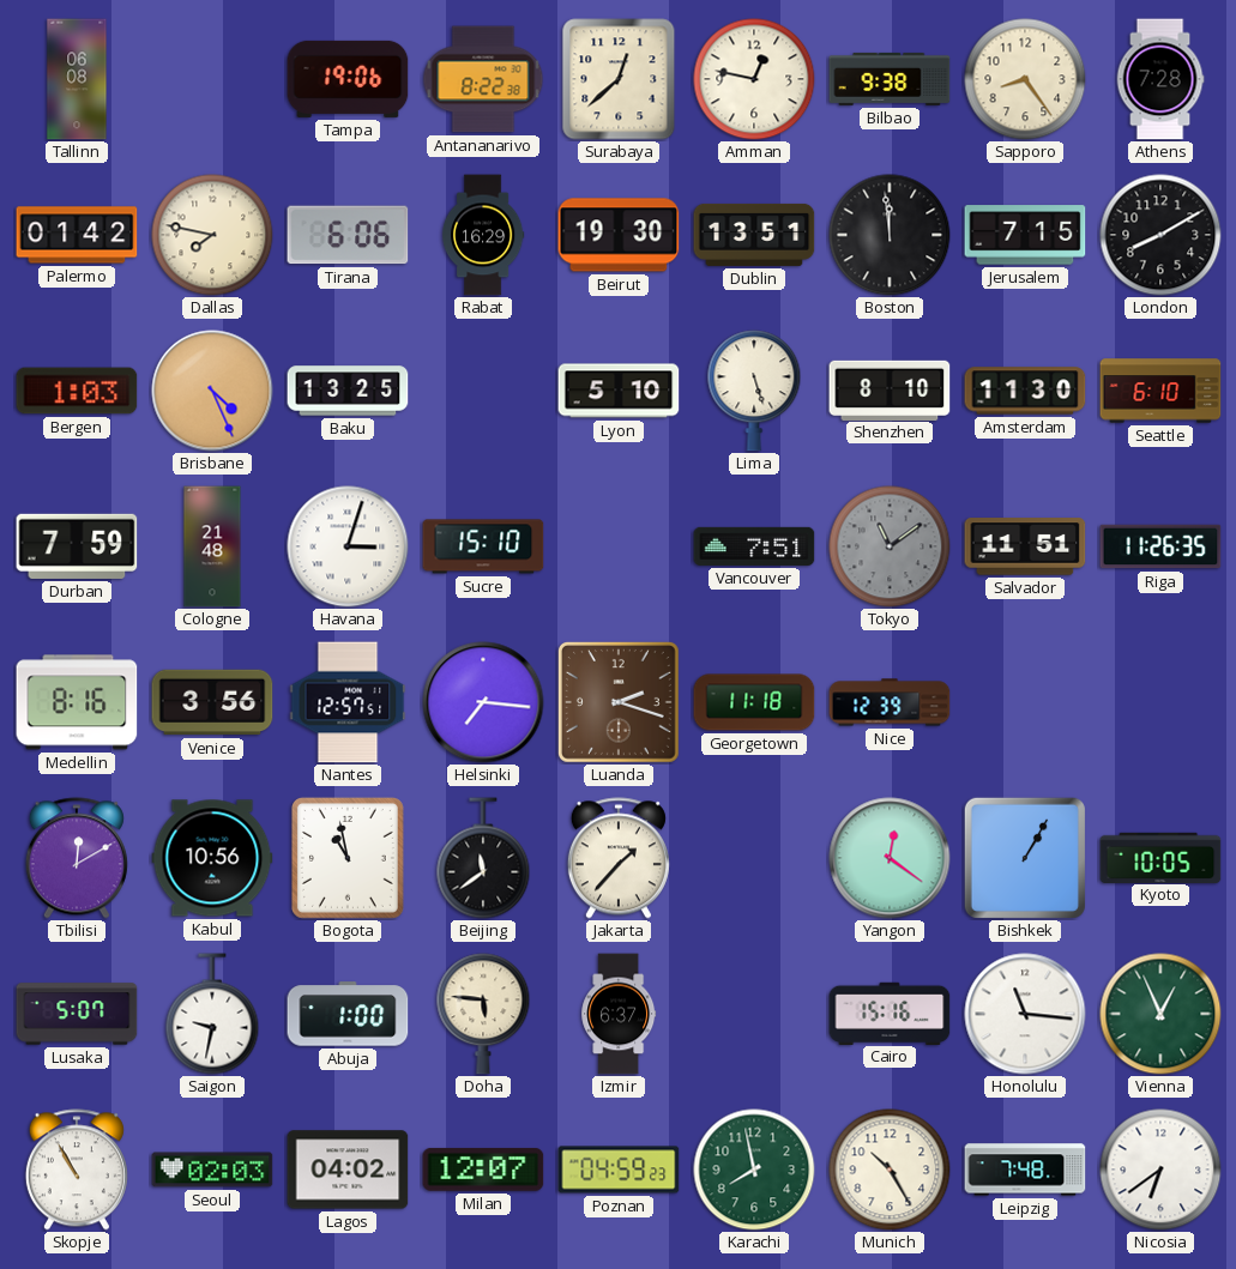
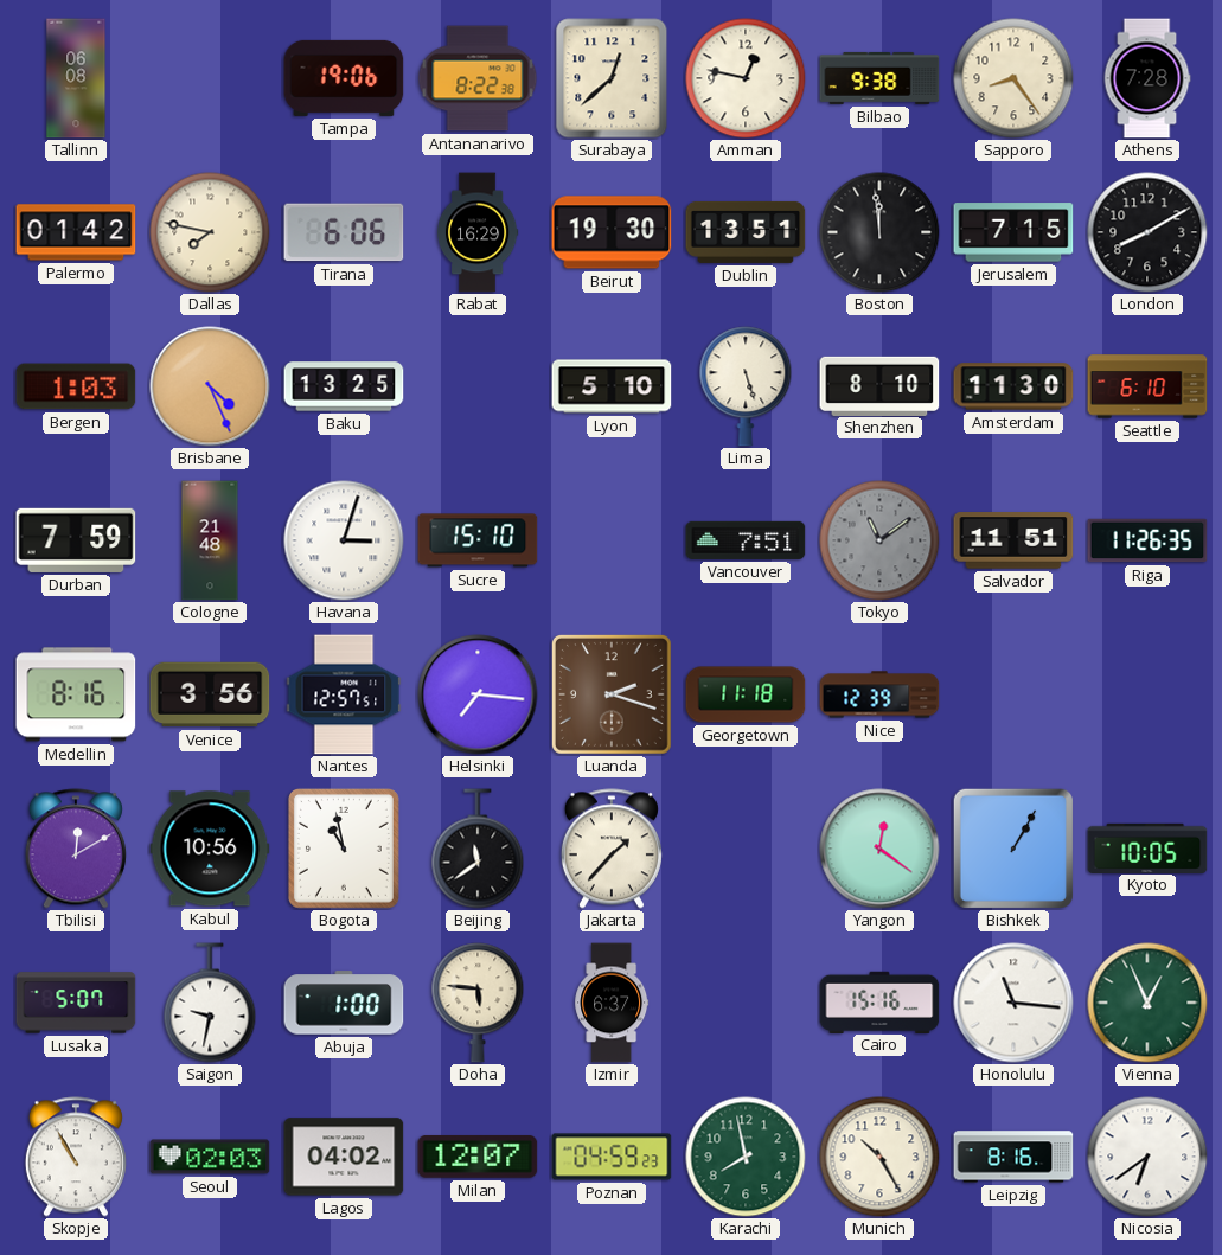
Leipzig: 7:48 -> 8:16
